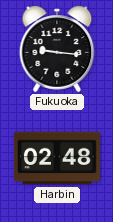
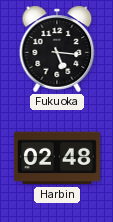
Fukuoka: 9:16 -> 5:16
